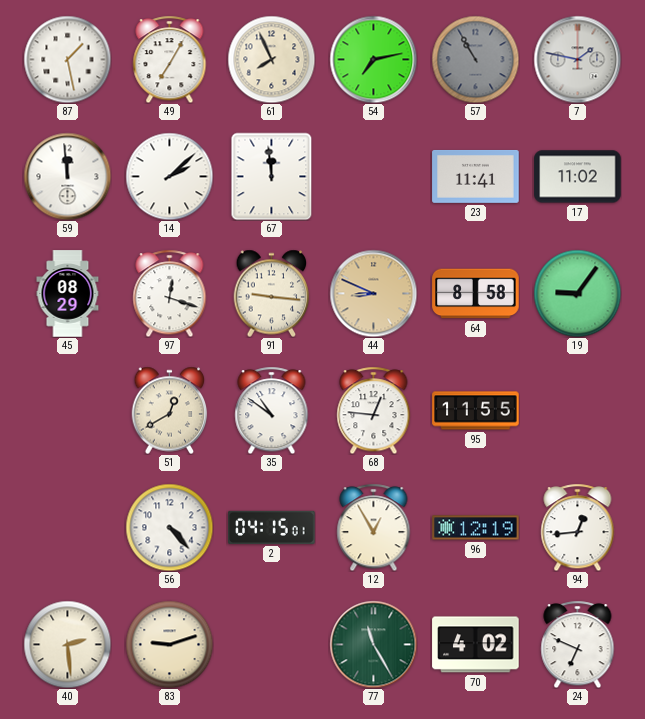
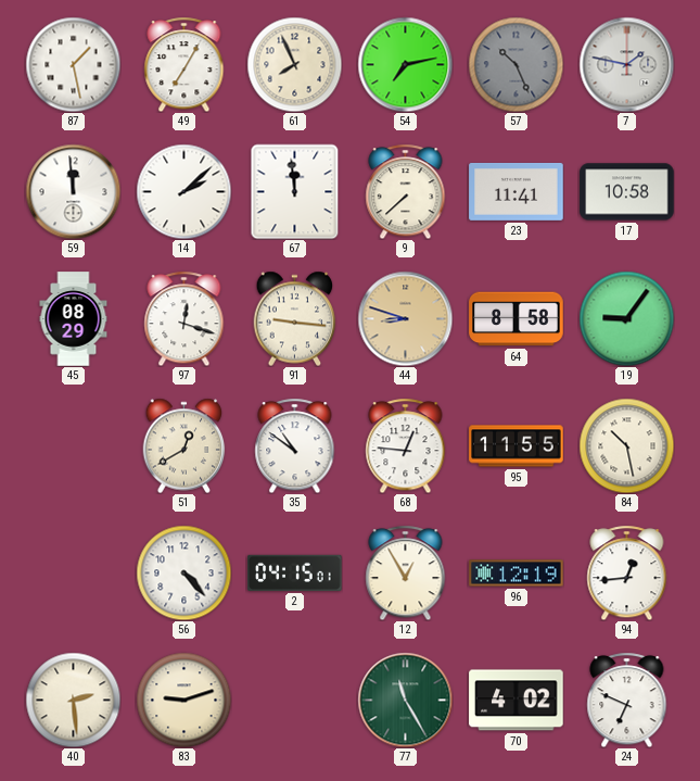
57: 10:55 -> 10:26
9: none -> 7:38
17: 11:02 -> 10:58
44: 8:49 -> 8:48
84: none -> 10:28
